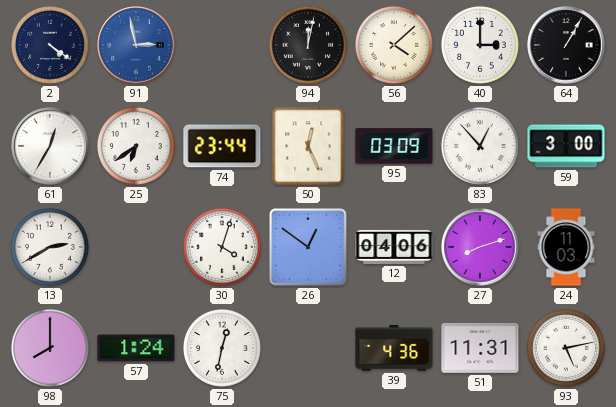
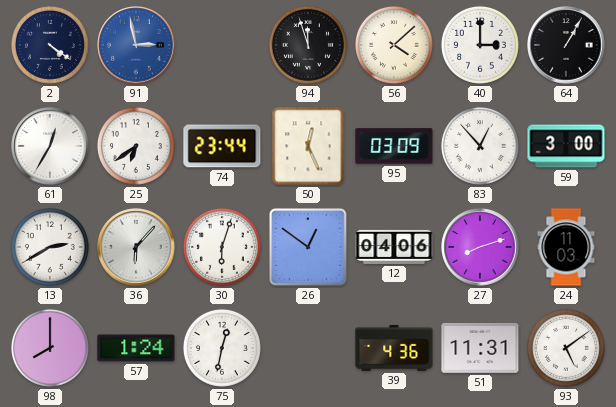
94: 12:02 -> 11:57
36: none -> 6:07
30: 4:03 -> 6:03
93: 5:13 -> 5:09
